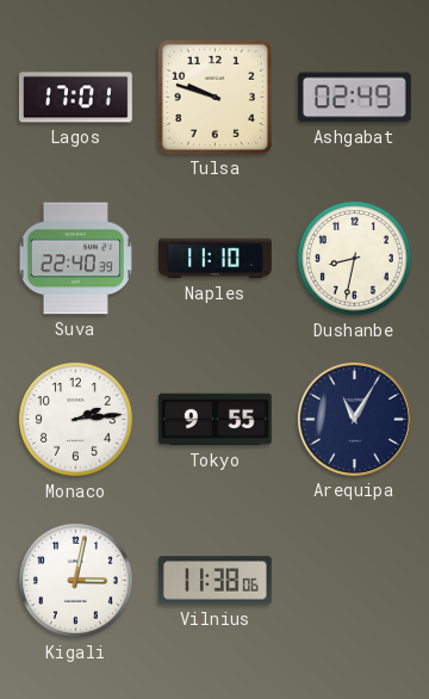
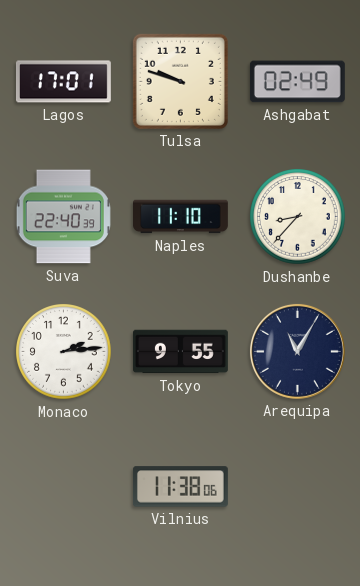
Dushanbe: 8:32 -> 8:37
Kigali: 3:02 -> none
